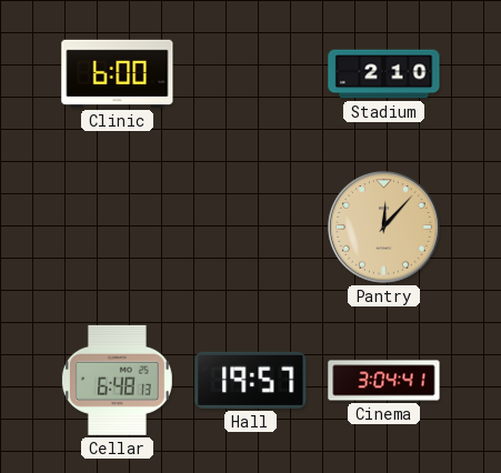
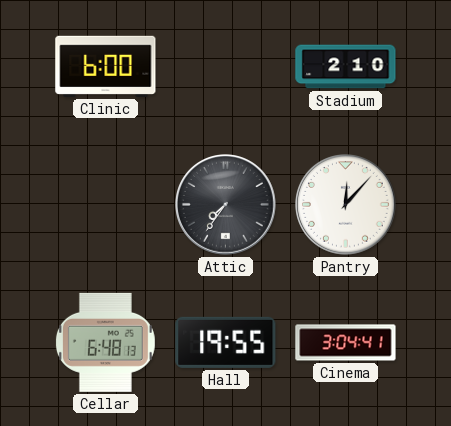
Attic: none -> 7:36
Pantry dial: champagne -> white
Hall: 19:57 -> 19:55
